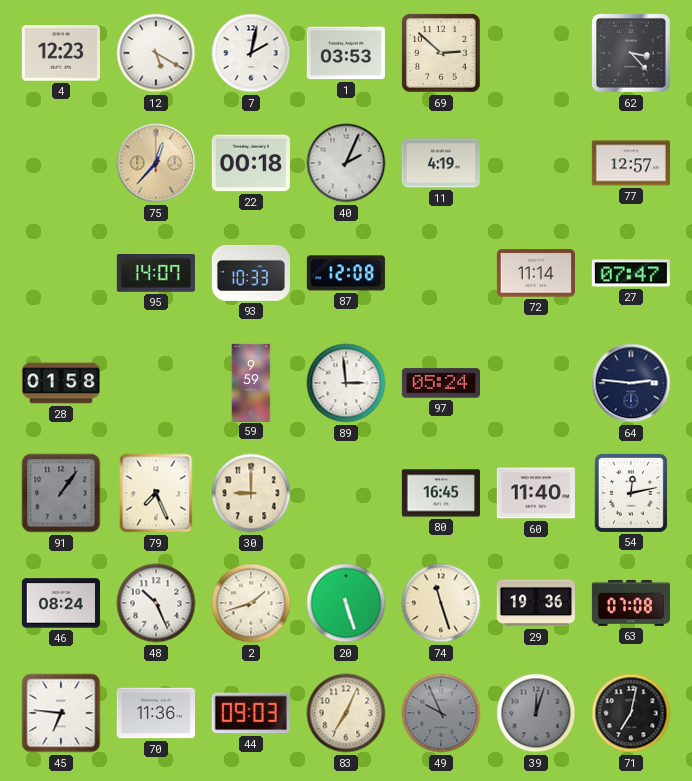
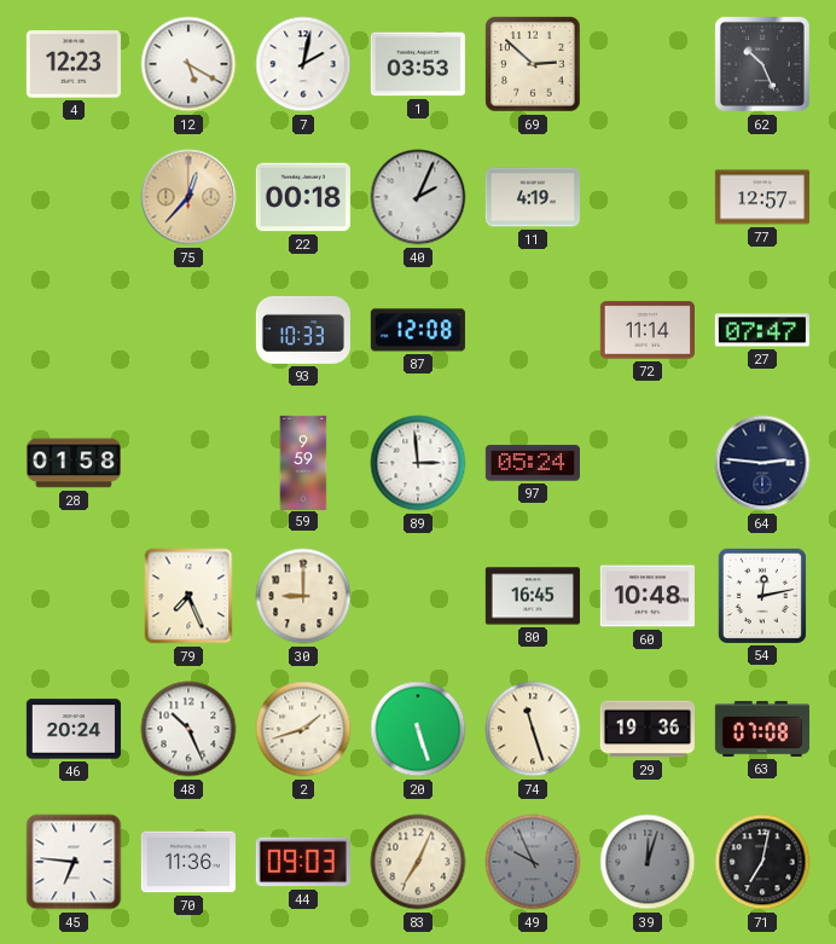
62: 3:23 -> 10:26
95: 14:07 -> none
91: 1:06 -> none
60: 11:40 -> 10:48
46: 08:24 -> 20:24
